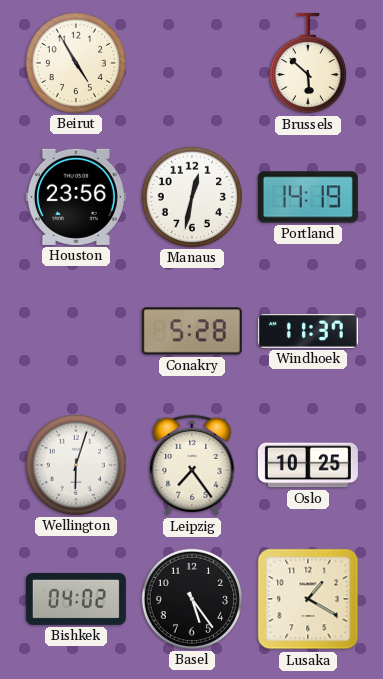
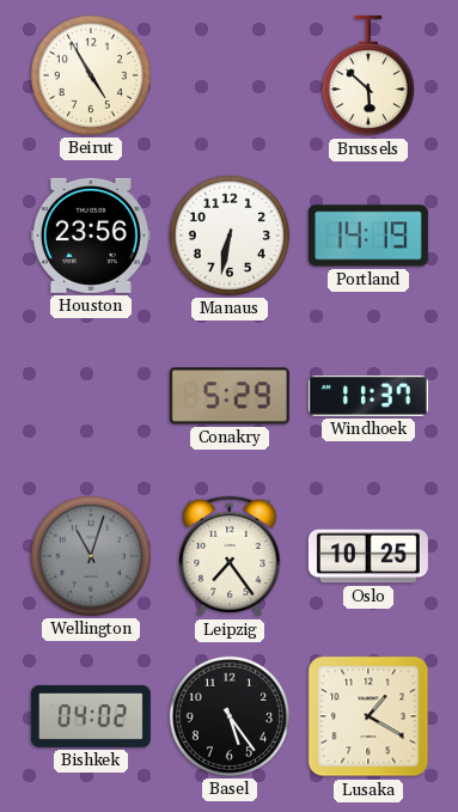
Manaus: 12:32 -> 6:32
Conakry: 5:28 -> 5:29
Wellington: 6:03 -> 11:03
Wellington dial: white -> grey
